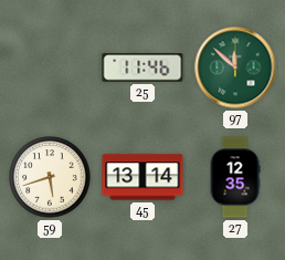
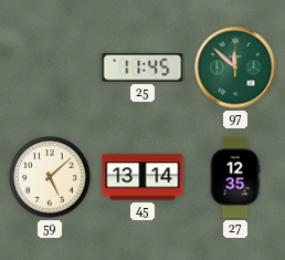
25: 11:46 -> 11:45
59: 5:42 -> 5:08
